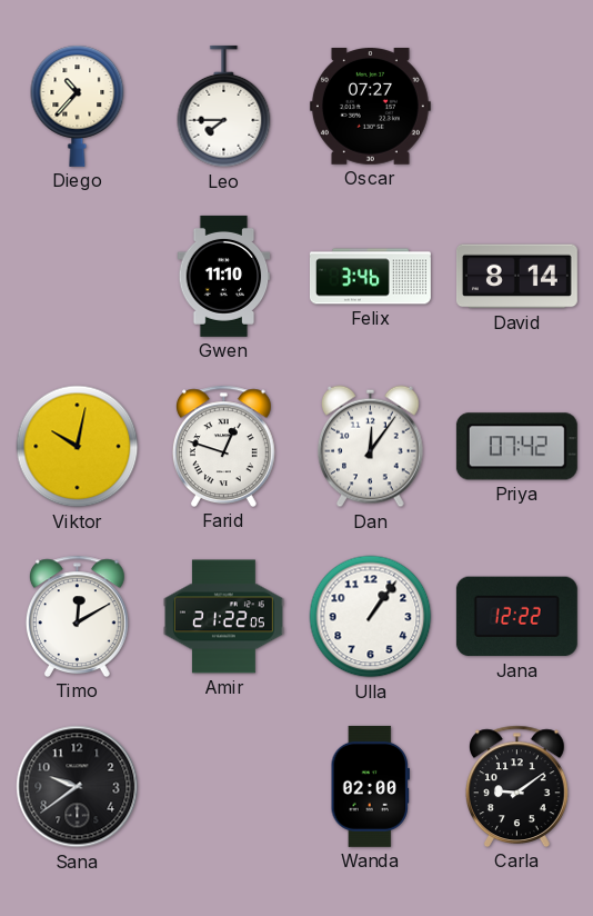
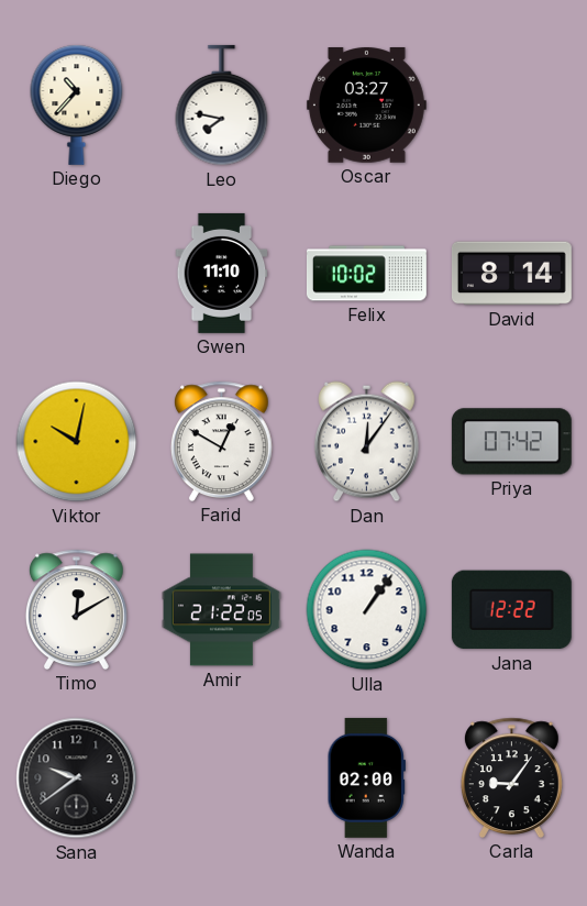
Leo: 7:45 -> 7:47
Oscar: 07:27 -> 03:27
Felix: 3:46 -> 10:02
Farid: 12:48 -> 12:50
Carla: 9:09 -> 9:06
